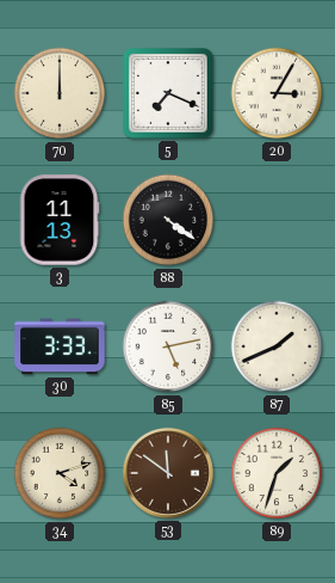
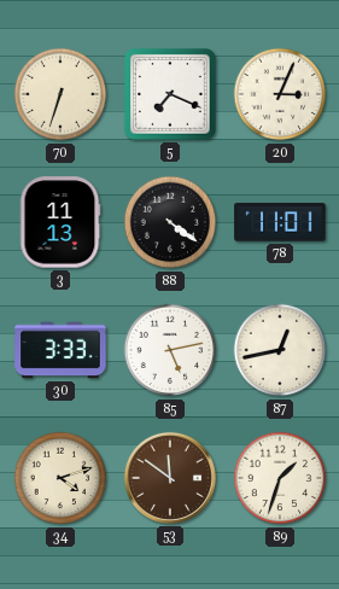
70: 12:00 -> 6:33
20: 3:05 -> 3:04
78: none -> 11:01
87: 1:41 -> 12:43
